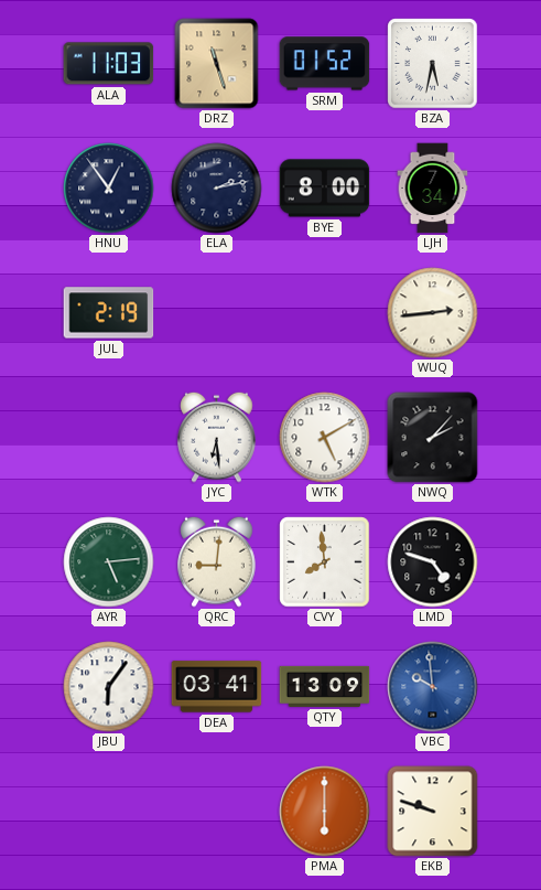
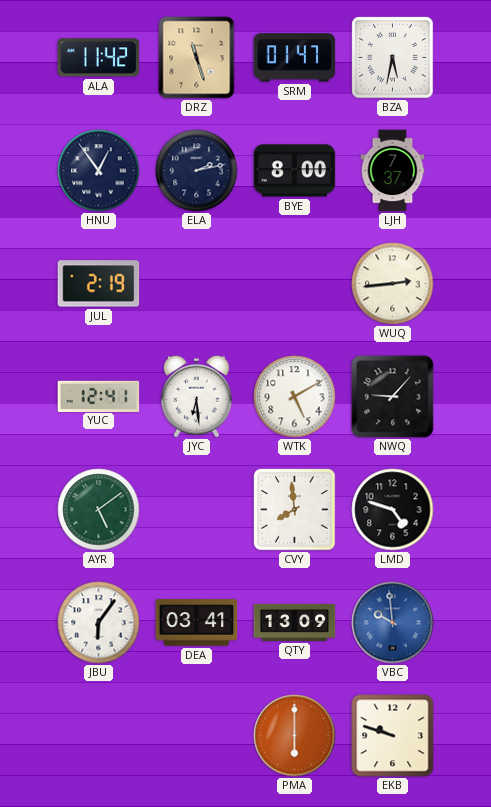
ALA: 11:03 -> 11:42
SRM: 01:52 -> 01:47
LJH: 7:34 -> 7:37
YUC: none -> 12:41
NWQ: 2:07 -> 9:07
AYR: 5:14 -> 5:09
QRC: 9:01 -> none
